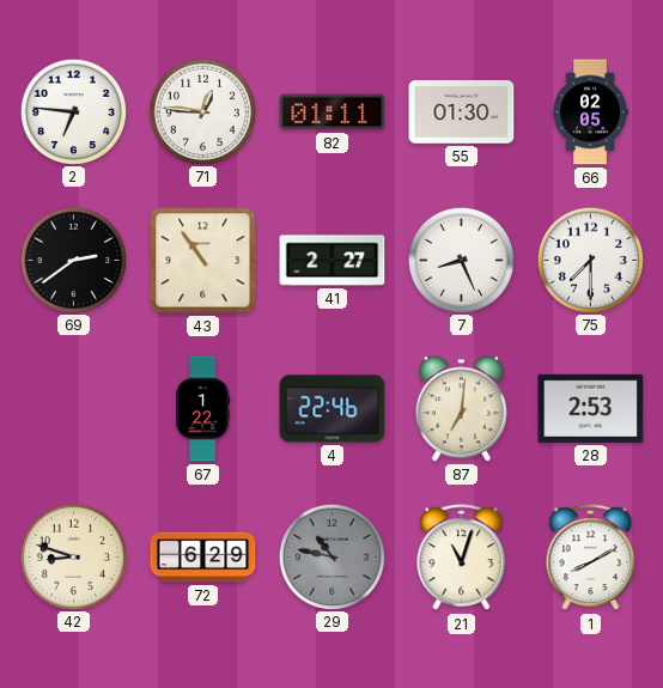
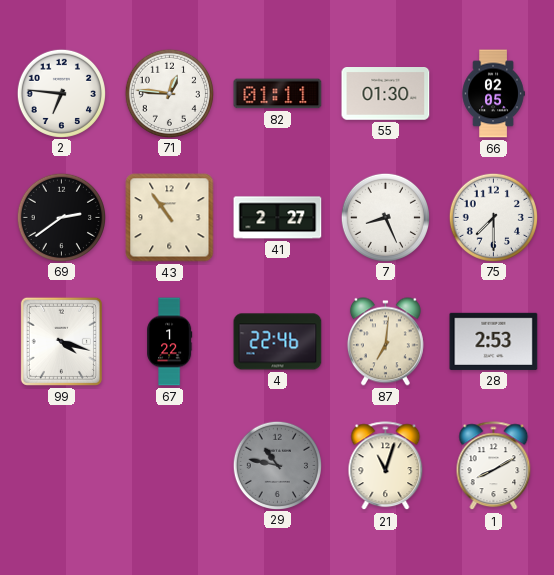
99: none -> 4:18
42: 8:48 -> none
72: 6:29 -> none
